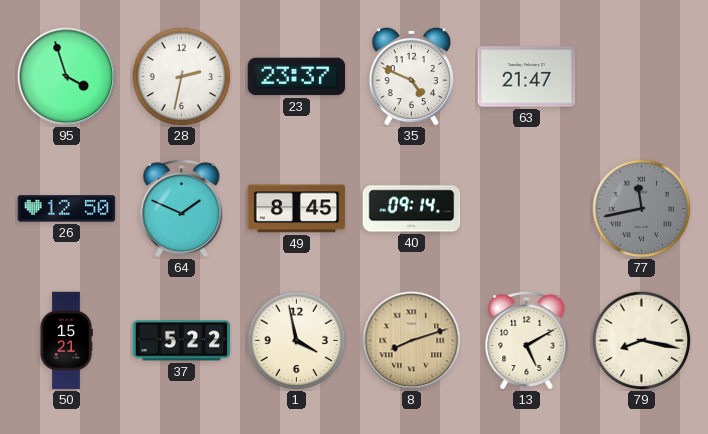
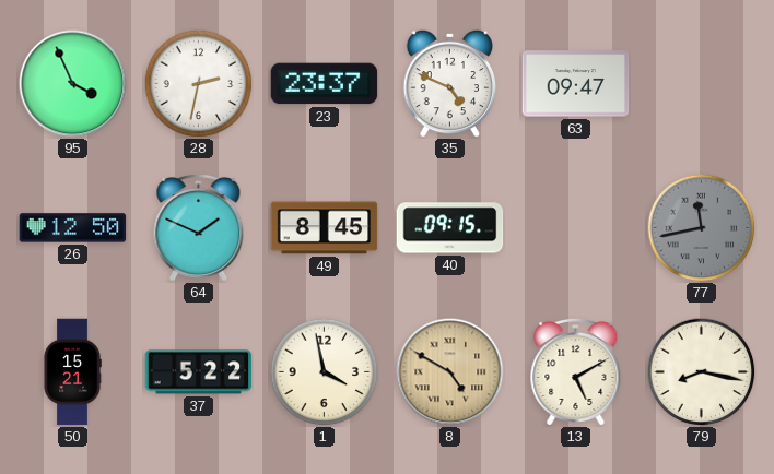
95: 3:57 -> 3:56
63: 21:47 -> 09:47
40: 09:14 -> 09:15
8: 8:12 -> 4:50
